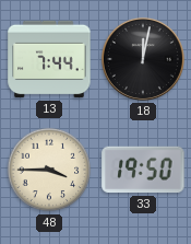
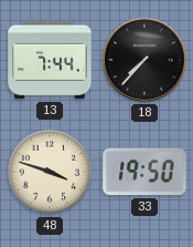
18: 12:02 -> 7:37
48: 3:45 -> 3:48
